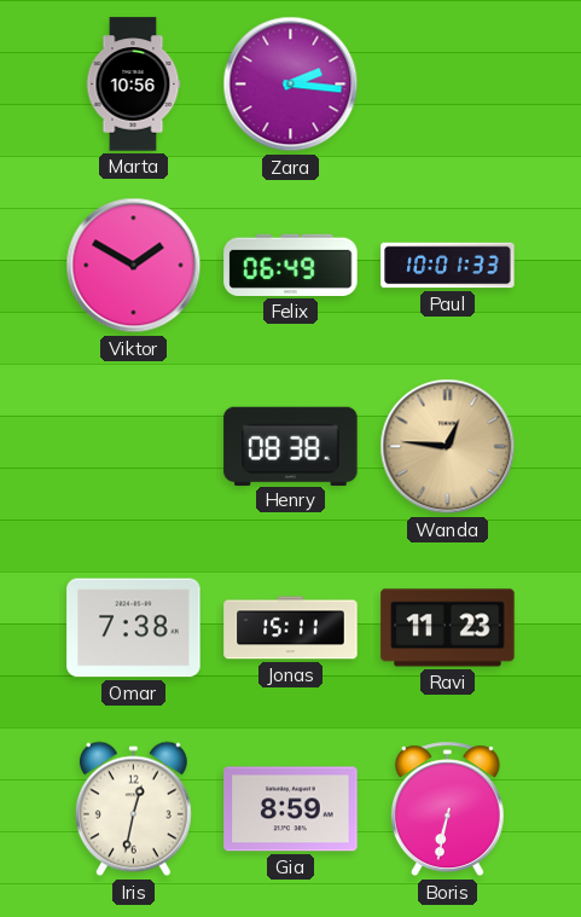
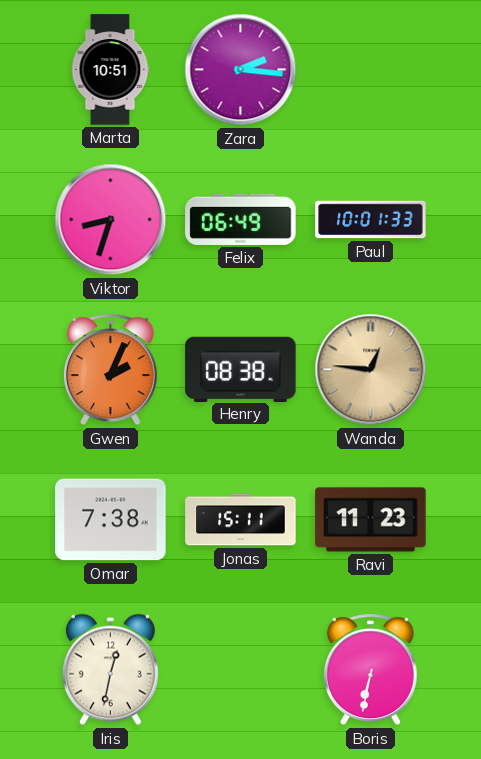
Marta: 10:56 -> 10:51
Viktor: 1:50 -> 8:33
Gwen: none -> 2:04
Gia: 8:59 -> none
